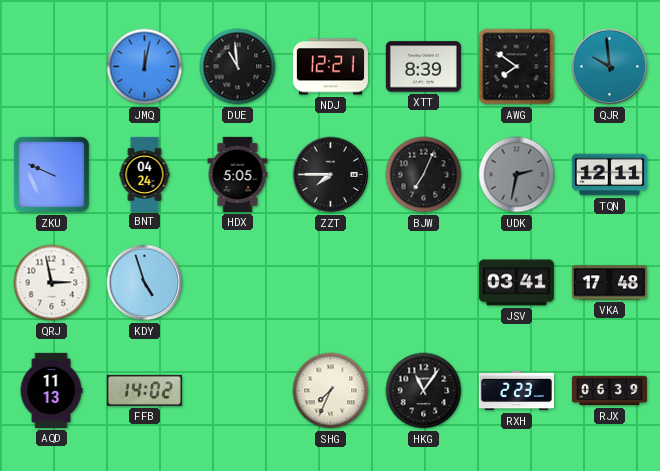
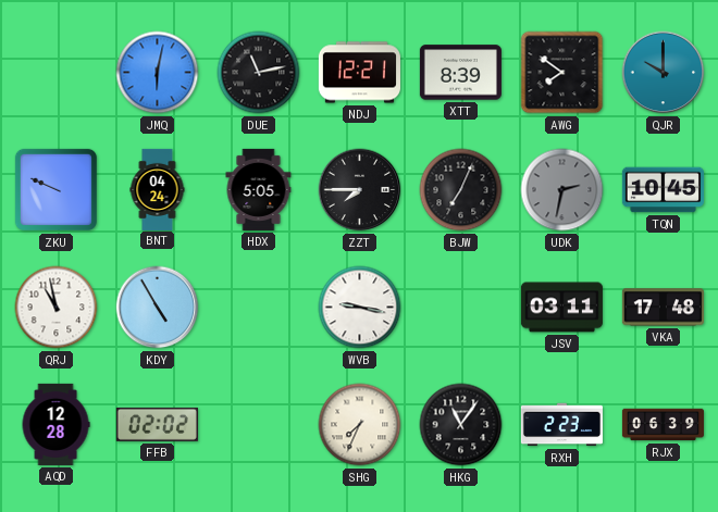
JMQ: 12:02 -> 6:02
DUE: 10:59 -> 11:13
QJR: 9:59 -> 10:00
TQN: 12:11 -> 10:45
QRJ: 2:58 -> 10:58
KDY: 4:57 -> 4:55
WVB: none -> 9:17
JSV: 03:41 -> 03:11
AQD: 11:13 -> 12:28
FFB: 14:02 -> 02:02
